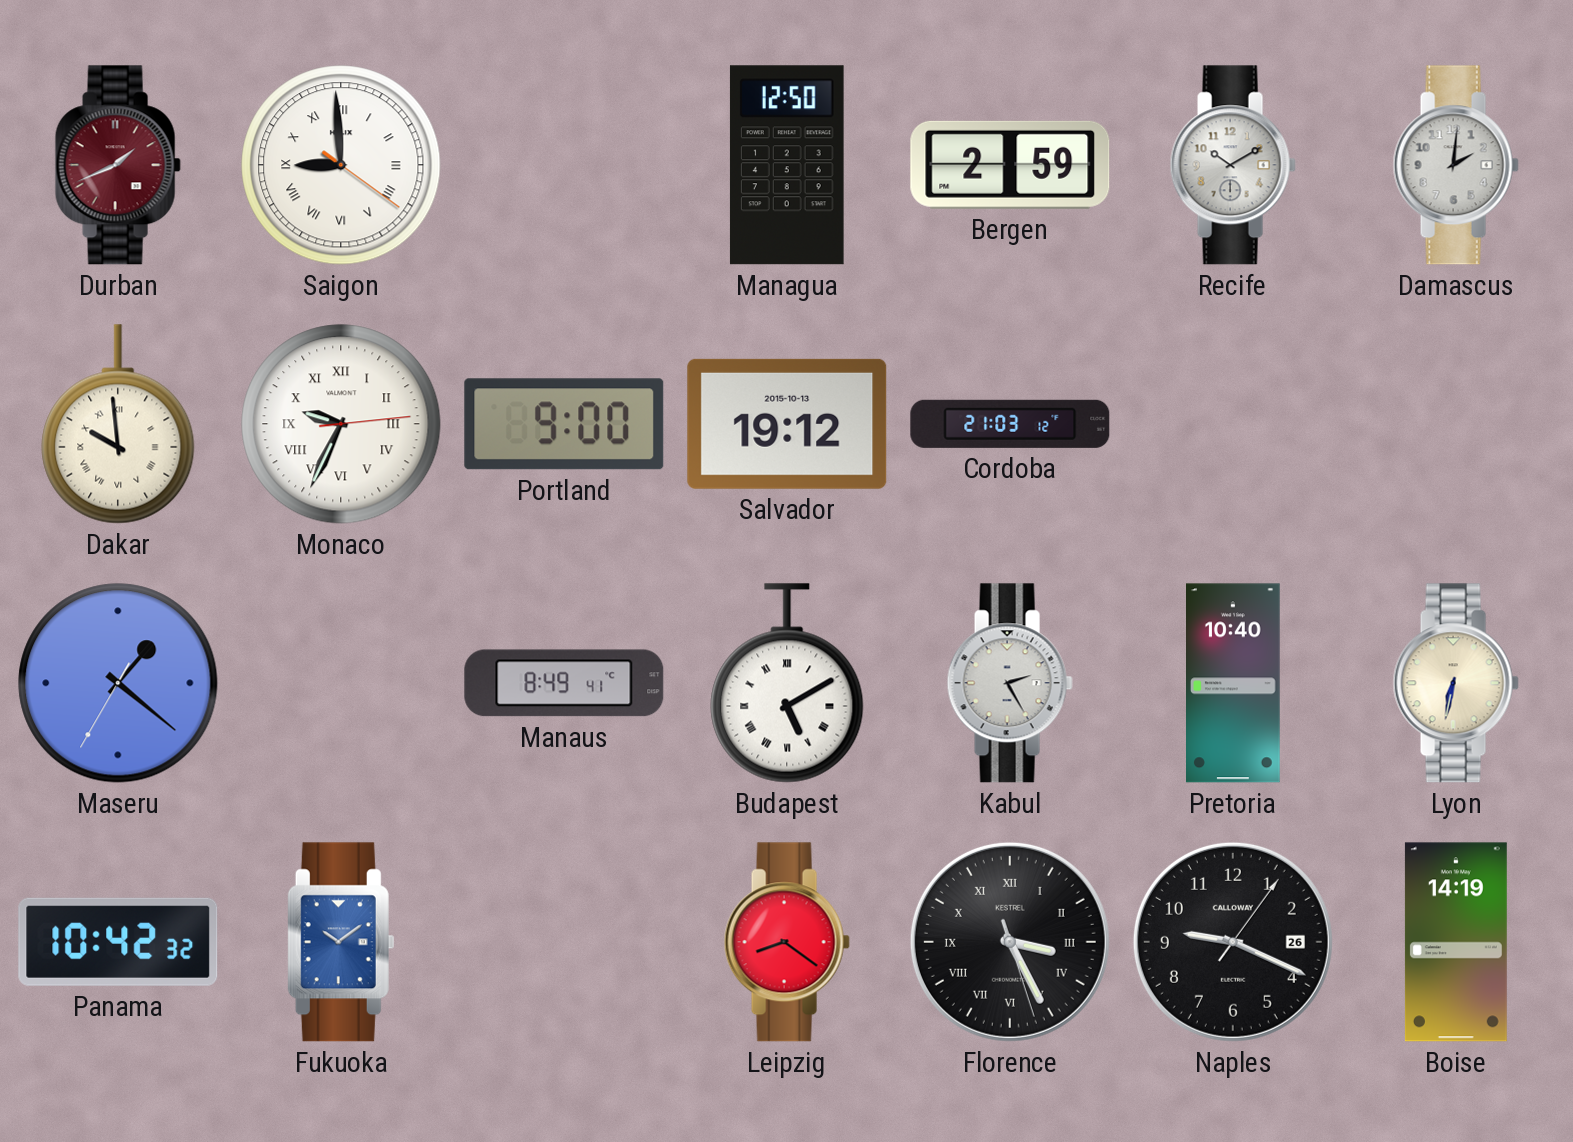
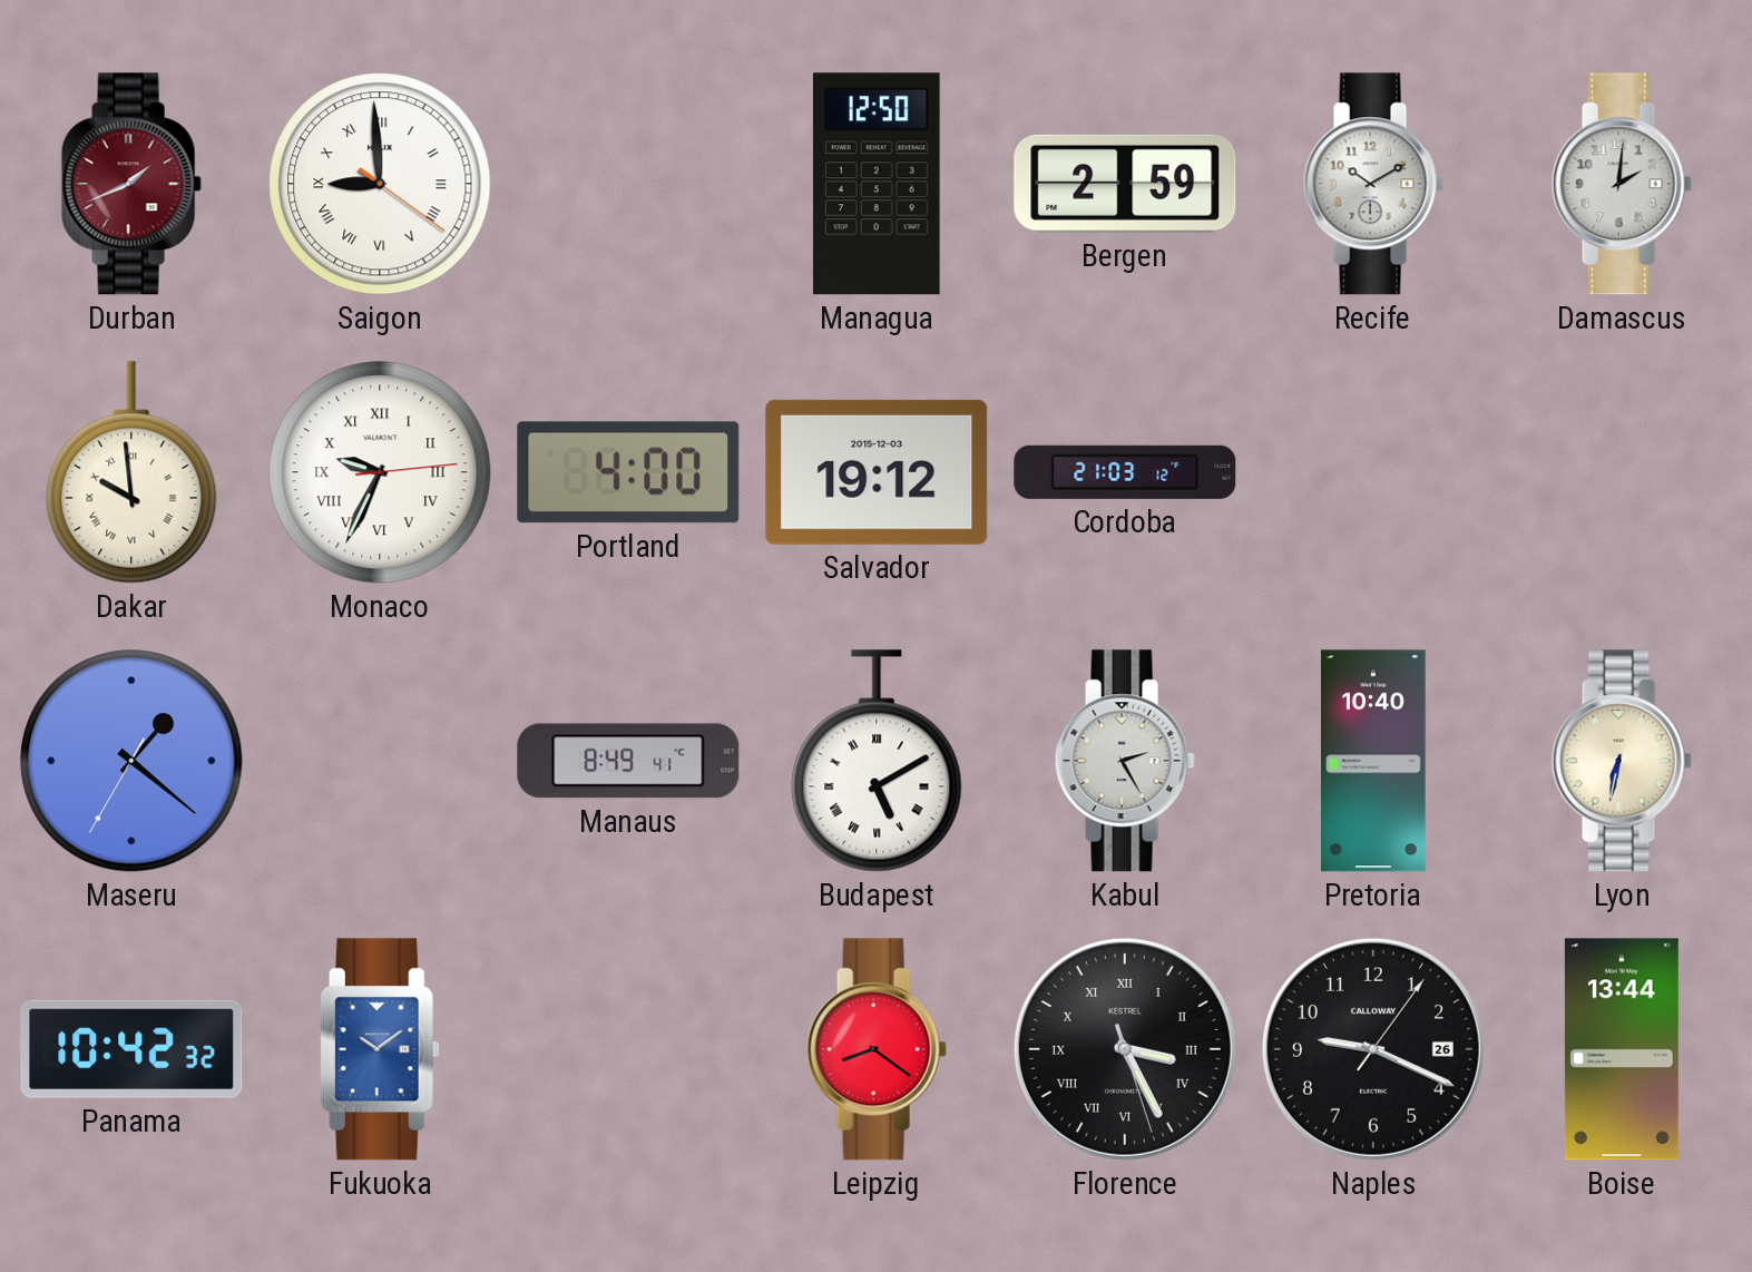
Portland: 9:00 -> 4:00
Salvador date: 2015-10-13 -> 2015-12-03
Boise: 14:19 -> 13:44
